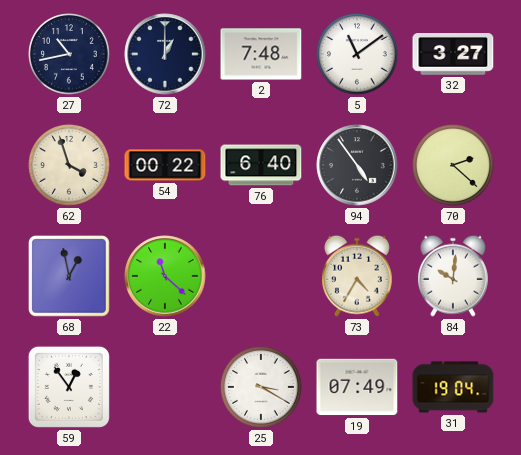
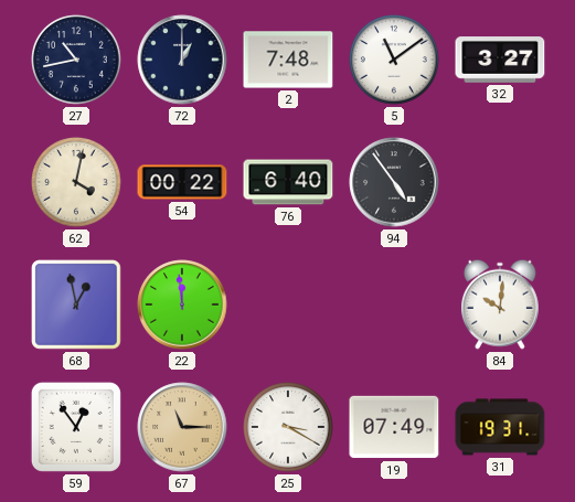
62: 3:57 -> 4:02
70: 2:22 -> none
22: 11:22 -> 11:59
73: 4:35 -> none
67: none -> 11:15
31: 19:04 -> 19:31
